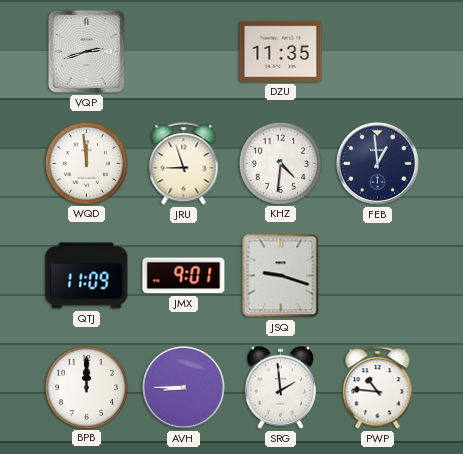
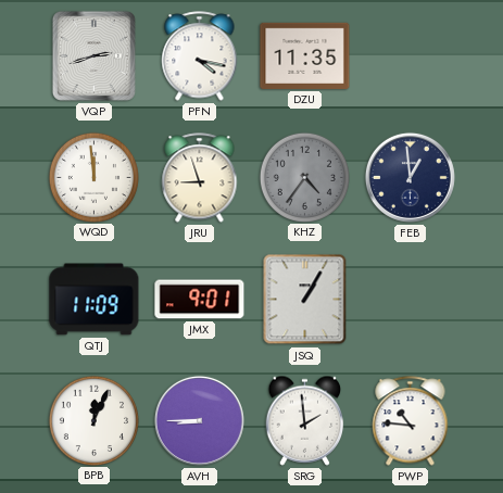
PFN: none -> 4:17
KHZ: 4:31 -> 4:36
KHZ dial: white -> grey
JSQ: 9:18 -> 1:05
BPB: 12:00 -> 12:04
